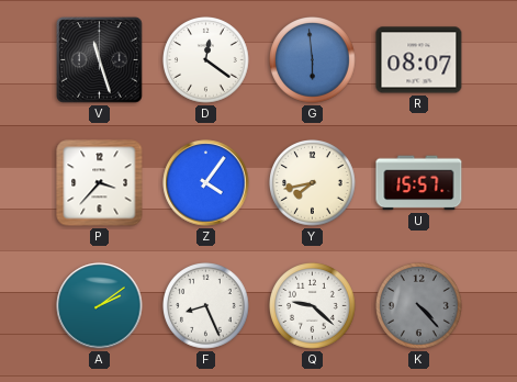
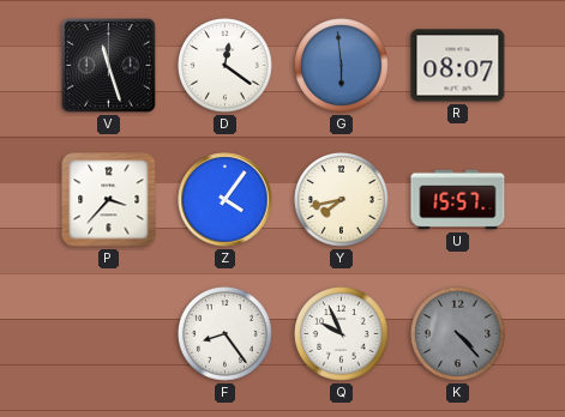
A: 2:09 -> none
F: 8:26 -> 8:24
Q: 9:22 -> 9:56
